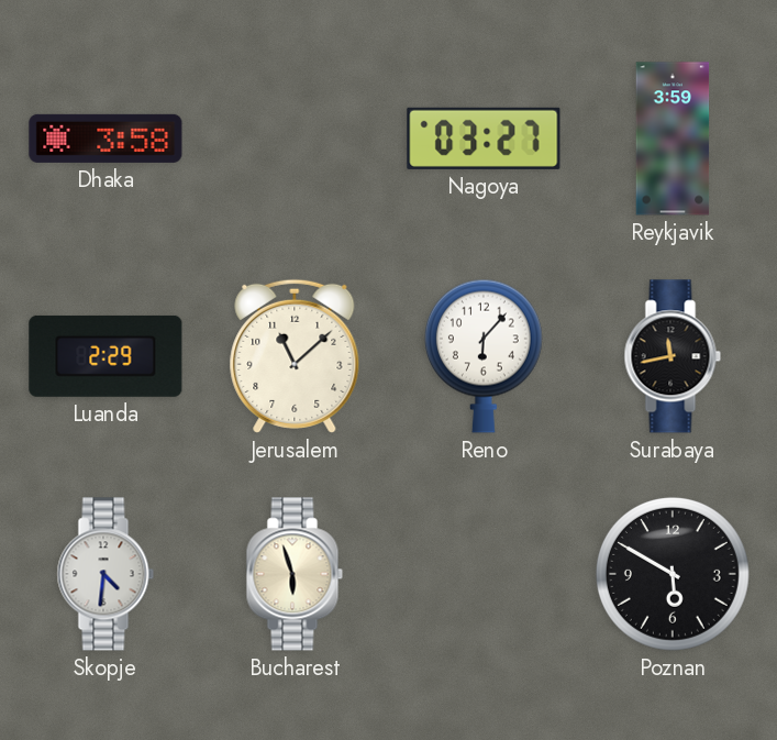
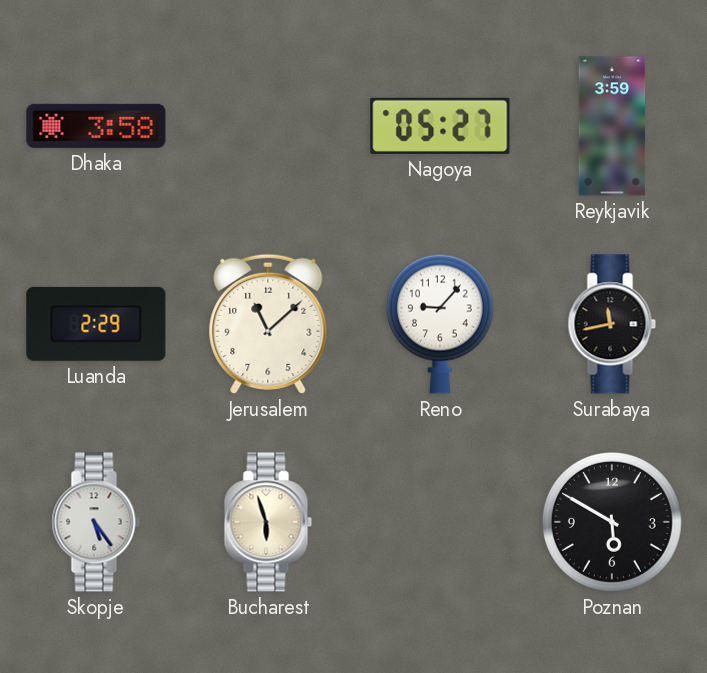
Nagoya: 03:27 -> 05:27
Reno: 6:07 -> 9:07
Skopje: 4:31 -> 5:24
